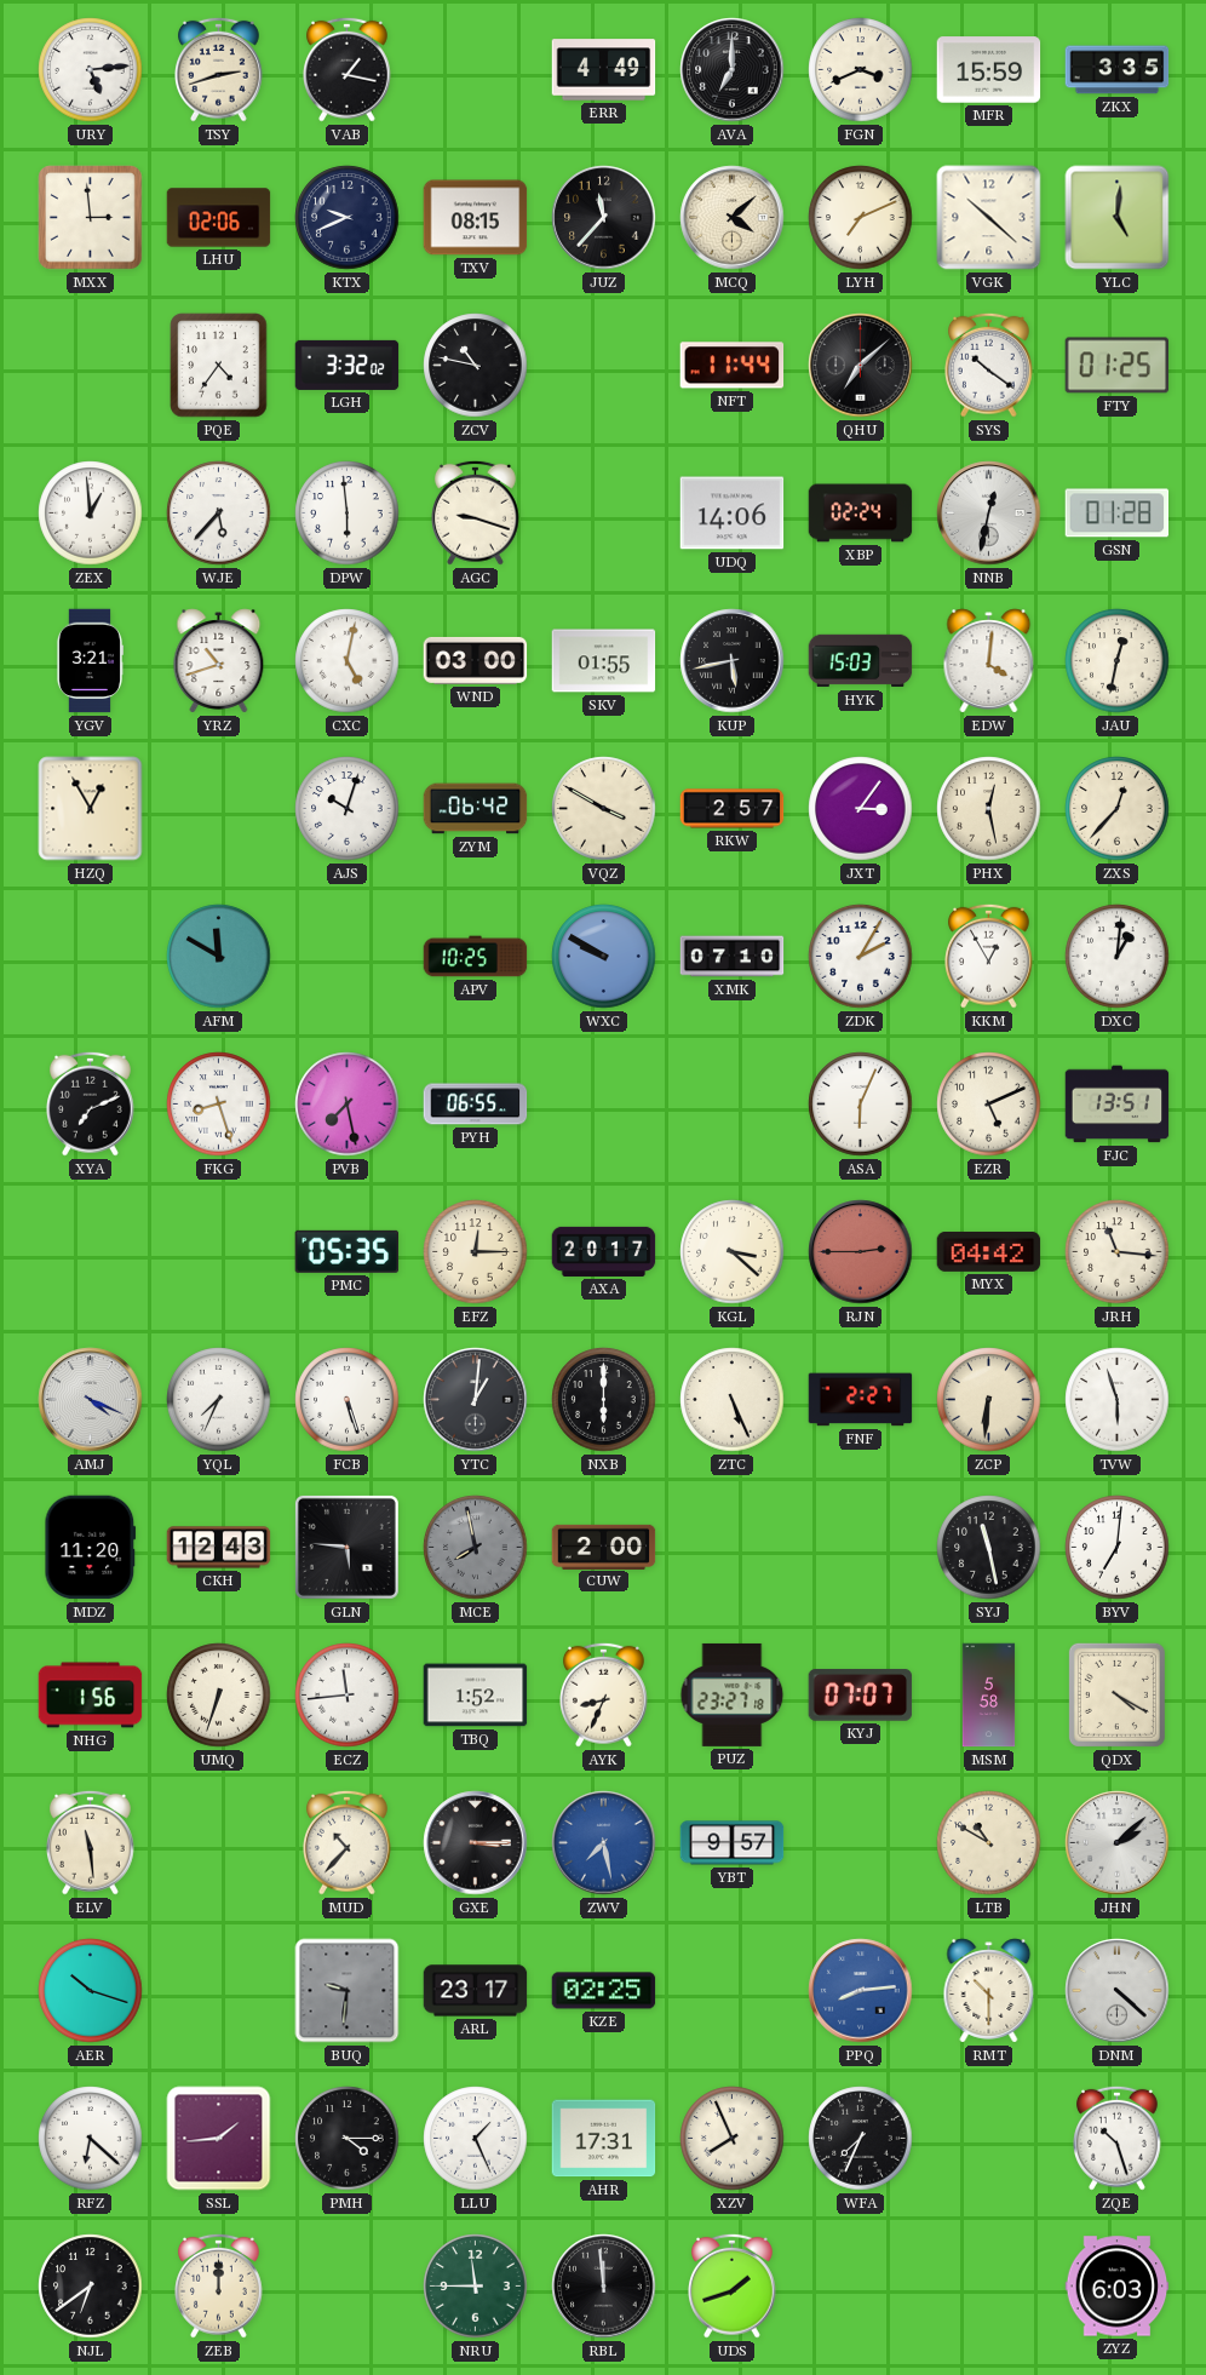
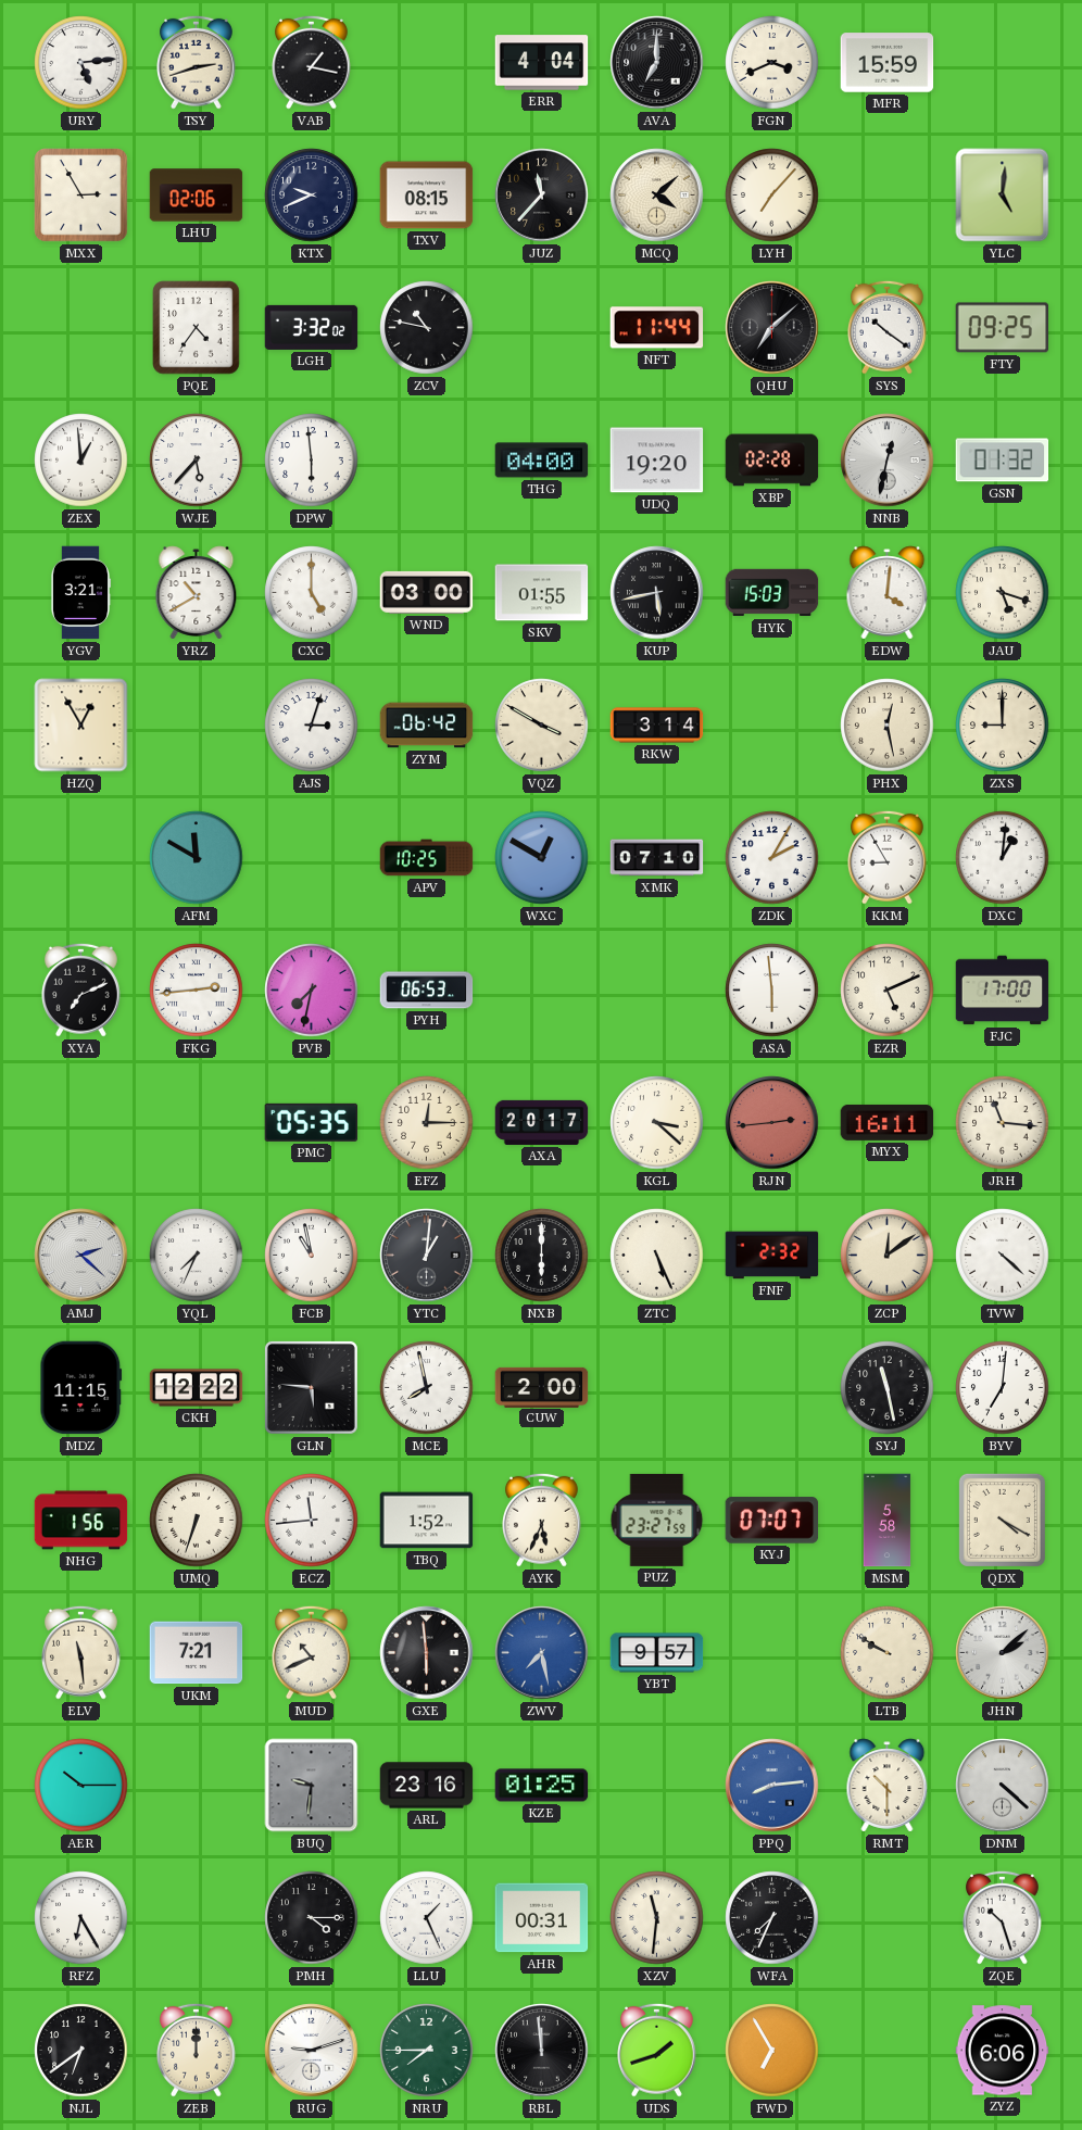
ERR: 4:49 -> 4:04
ZKX: 3:35 -> none
MXX: 2:59 -> 2:55
LYH: 7:11 -> 7:07
VGK: 10:22 -> none
FTY: 01:25 -> 09:25
AGC: 9:18 -> none
THG: none -> 04:00
UDQ: 14:06 -> 19:20
XBP: 02:24 -> 02:28
GSN: 01:28 -> 01:32
YRZ: 10:42 -> 10:40
CXC: 5:02 -> 5:00
JAU: 12:32 -> 5:18
AJS: 10:03 -> 3:03
RKW: 2:57 -> 3:14
JXT: 3:06 -> none
ZXS: 12:37 -> 9:00
WXC: 9:50 -> 12:50
KKM: 12:55 -> 8:55
FKG: 8:27 -> 2:44
PVB: 7:28 -> 7:32
PYH: 06:55 -> 06:53
ASA: 6:04 -> 5:59
FJC: 13:51 -> 17:00
RJN: 2:45 -> 2:44
MYX: 04:42 -> 16:11
AMJ: 4:19 -> 2:22
FCB: 5:27 -> 10:58
FNF: 2:27 -> 2:32
ZCP: 6:31 -> 12:09
TVW: 5:57 -> 4:22
MDZ: 11:20 -> 11:15
CKH: 12:43 -> 12:22
MCE dial: grey -> white
AYK: 8:34 -> 5:34
PUZ: 23:27:18 -> 23:27:59
UKM: none -> 7:21
MUD: 10:37 -> 10:41
GXE: 3:15 -> 5:59
LTB: 10:50 -> 9:50
AER: 10:18 -> 10:15
ARL: 23:17 -> 23:16
KZE: 02:25 -> 01:25
RFZ: 6:22 -> 6:25
SSL: 1:44 -> none
AHR: 17:31 -> 00:31
XZV: 7:56 -> 11:31
RUG: none -> 9:12
NRU: 11:45 -> 7:45
FWD: none -> 6:55
ZYZ: 6:03 -> 6:06
